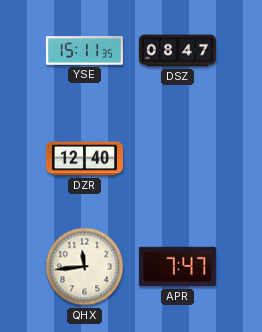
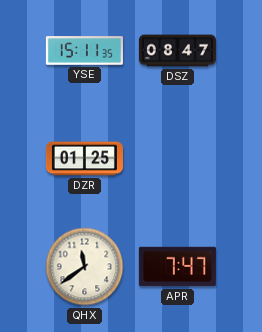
DZR: 12:40 -> 01:25
QHX: 11:44 -> 11:39
